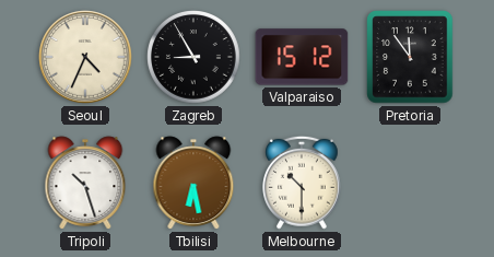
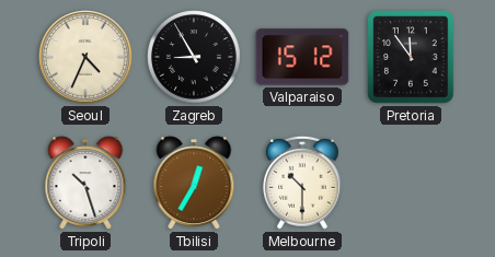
Tbilisi: 6:28 -> 12:35
